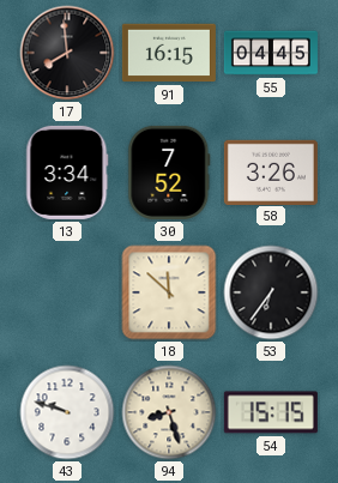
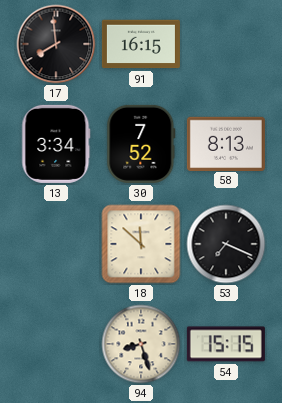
55: 04:45 -> none
58: 3:26 -> 8:13
53: 6:36 -> 7:19
43: 9:48 -> none
